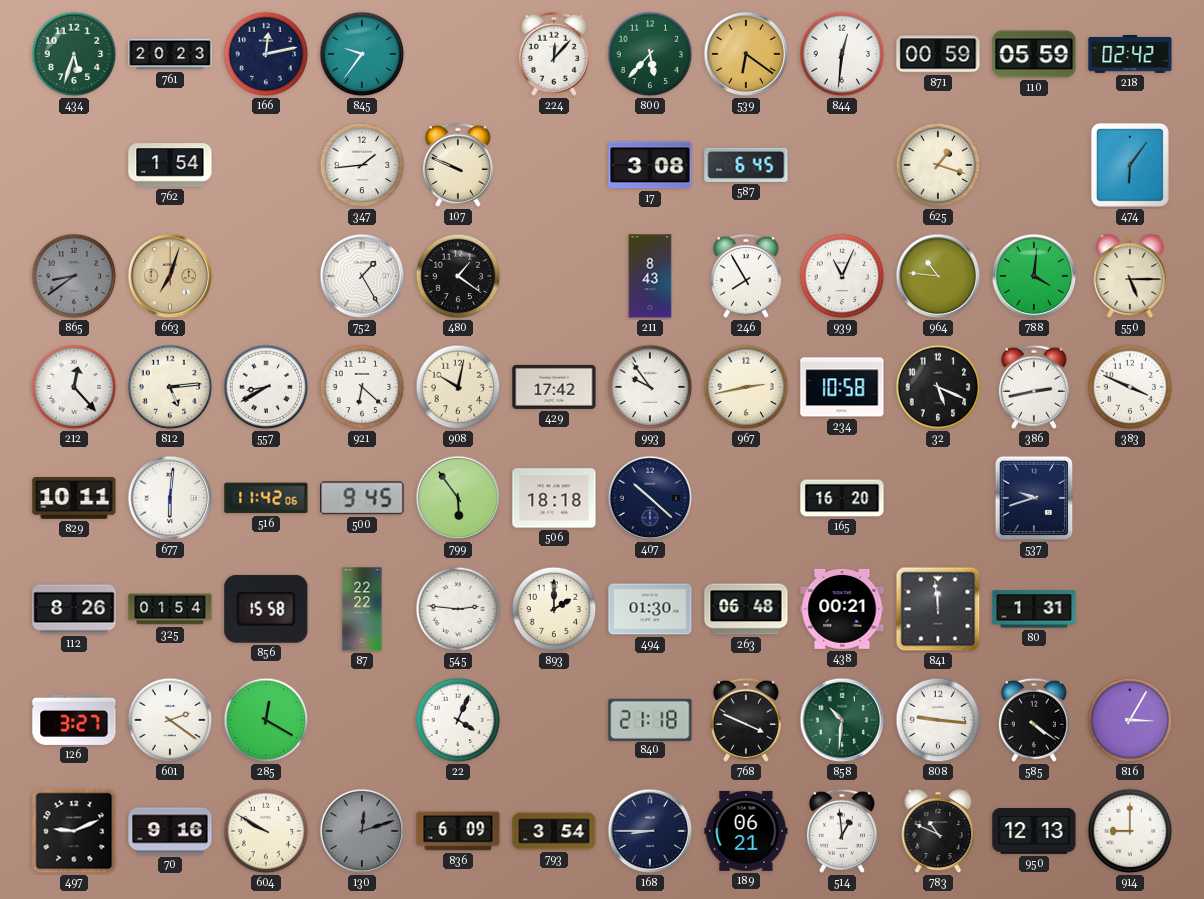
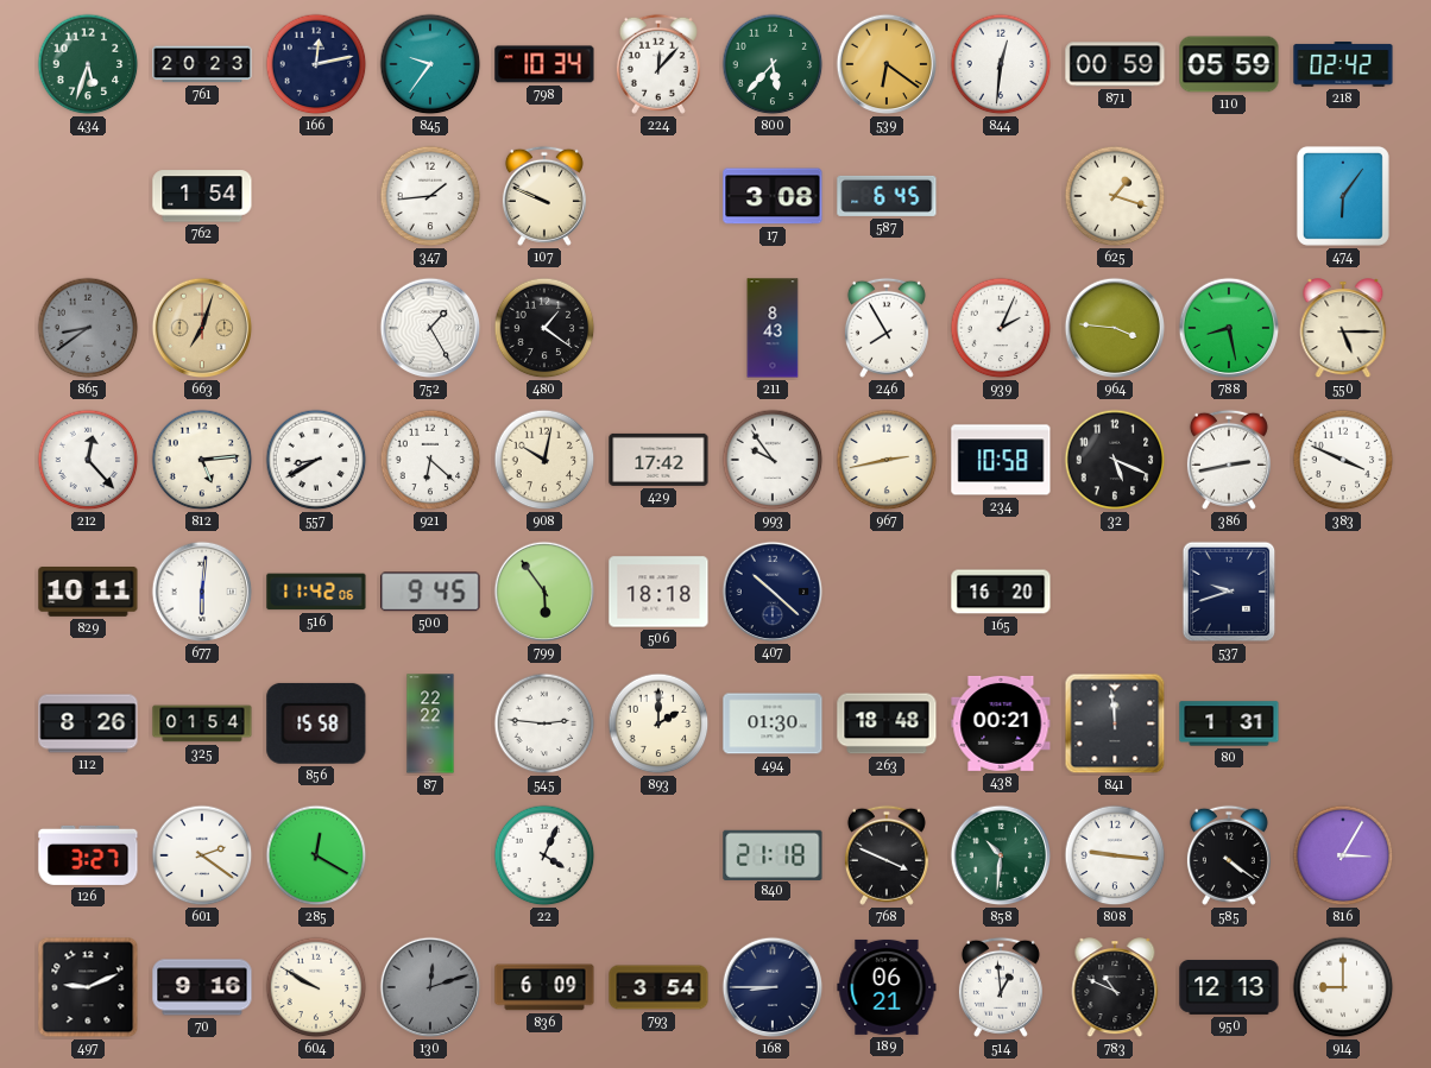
798: none -> 10:34
939: 11:04 -> 2:04
964: 10:46 -> 3:46
788: 4:01 -> 8:28
263: 06:48 -> 18:48
